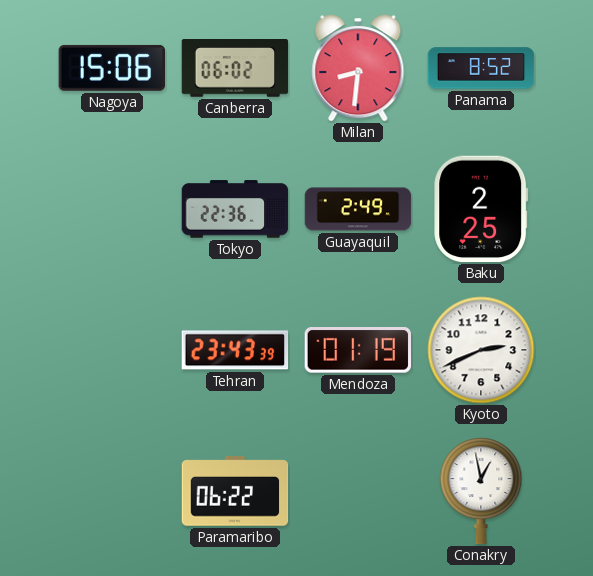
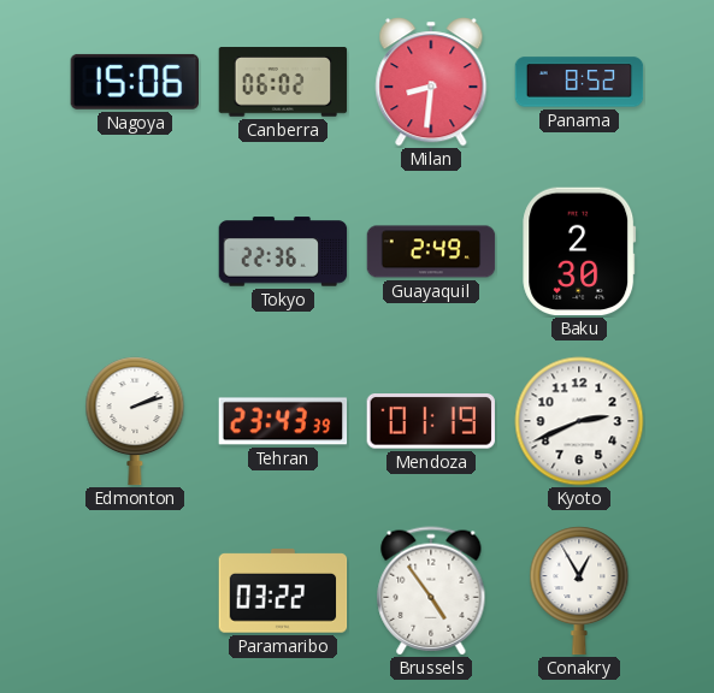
Baku: 2:25 -> 2:30
Edmonton: none -> 2:12
Paramaribo: 06:22 -> 03:22
Brussels: none -> 4:54
Conakry: 12:58 -> 12:55
